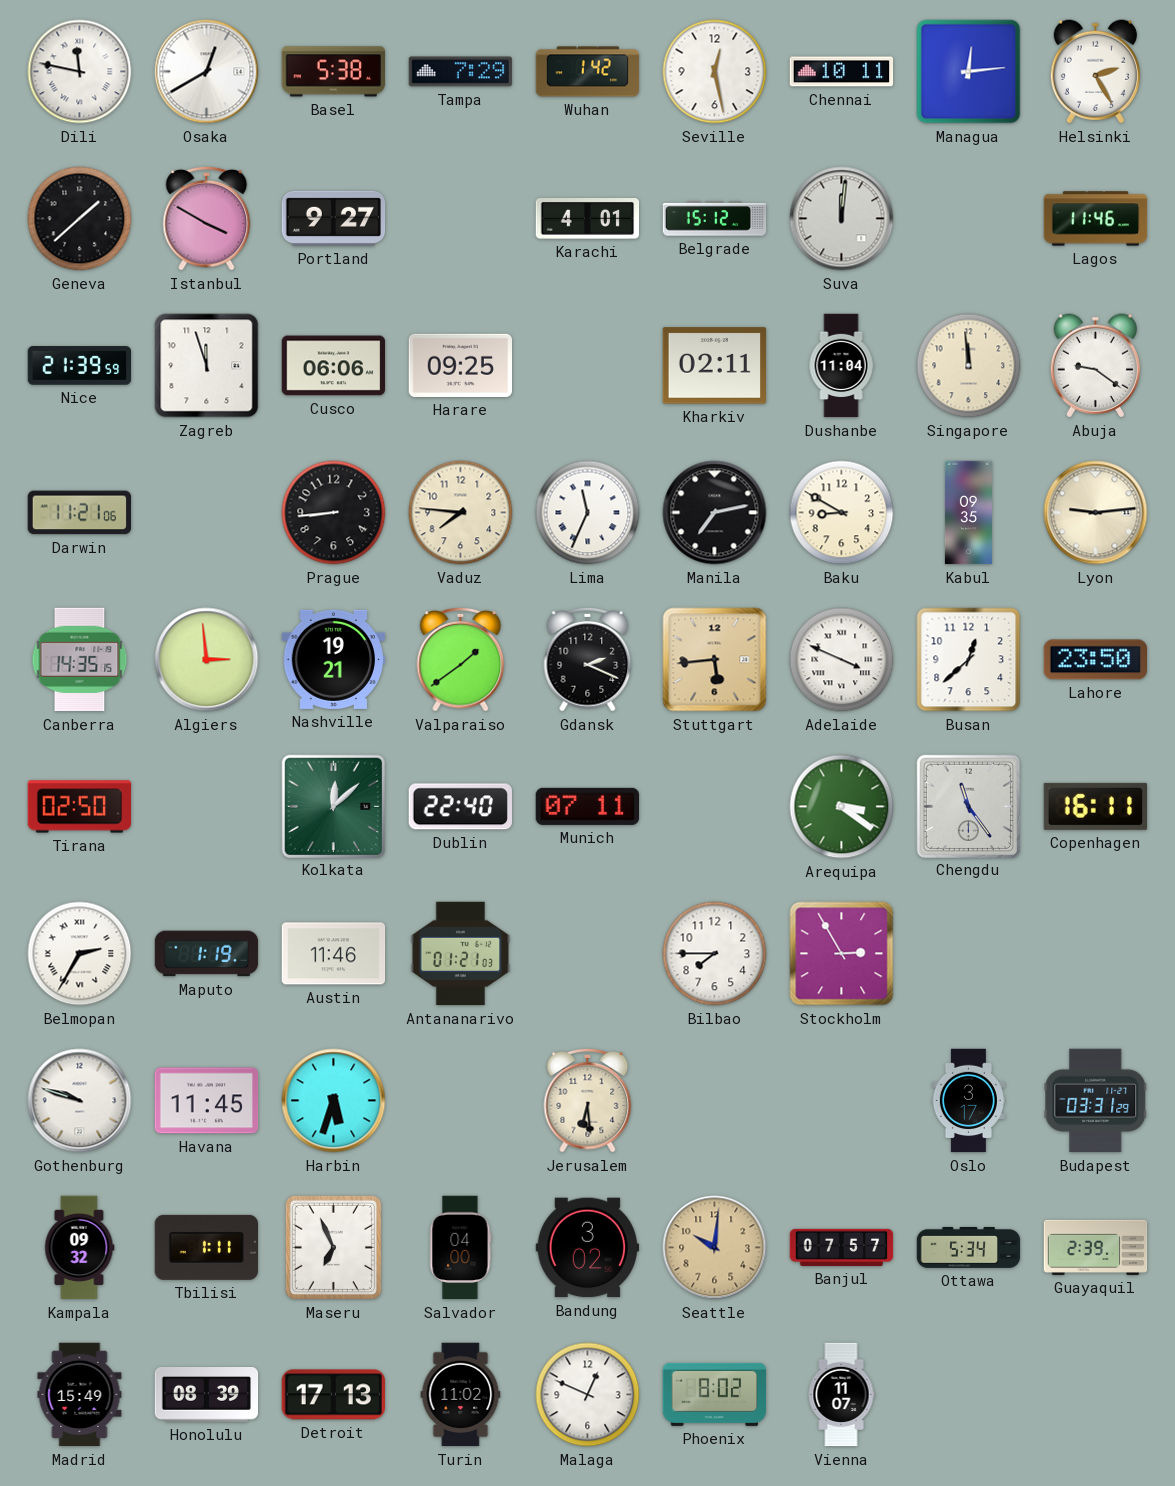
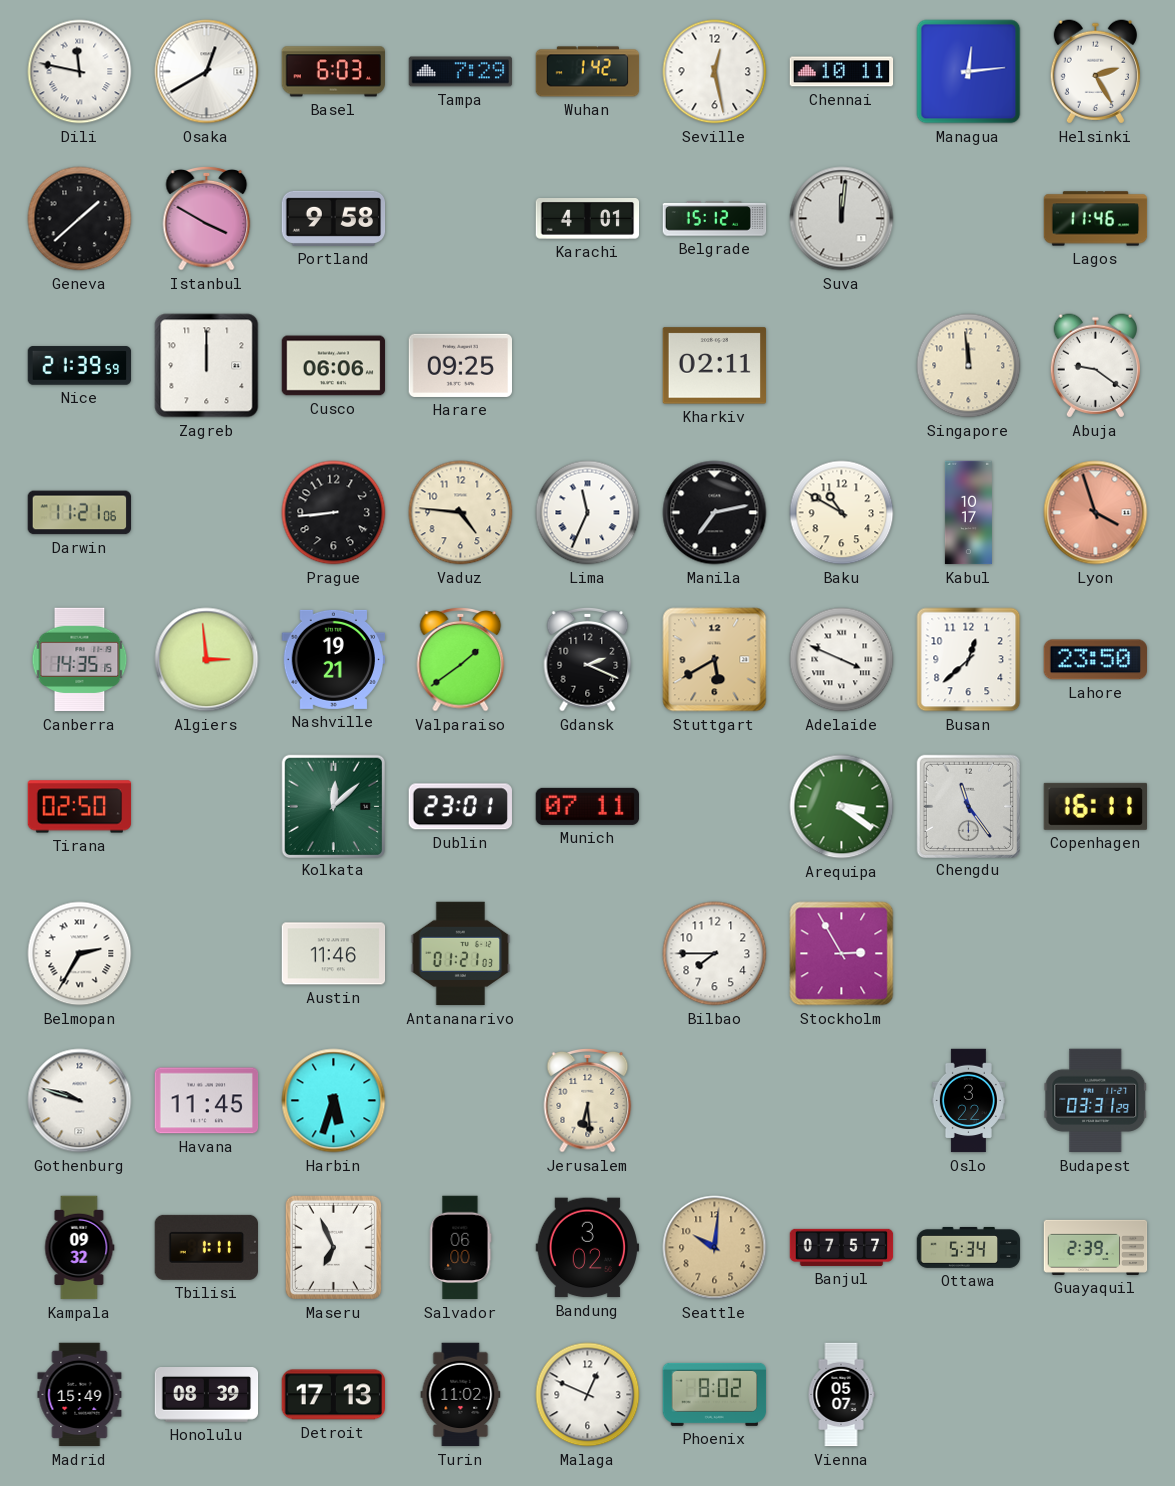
Basel: 5:38 -> 6:03
Portland: 9:27 -> 9:58
Zagreb: 11:57 -> 12:00
Dushanbe: 11:04 -> none
Vaduz: 7:46 -> 4:46
Baku: 8:50 -> 10:50
Kabul: 09:35 -> 10:17
Lyon: 9:14 -> 3:57
Lyon dial: cream -> salmon
Stuttgart: 5:44 -> 5:40
Dublin: 22:40 -> 23:01
Maputo: 1:19 -> none
Oslo: 3:17 -> 3:22
Salvador: 04:00 -> 06:00
Vienna: 11:07 -> 05:07
